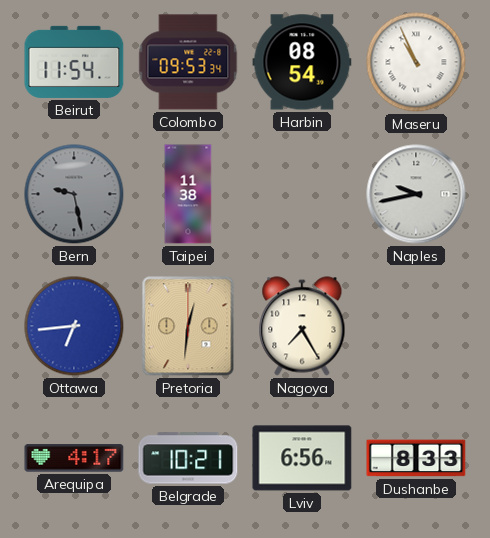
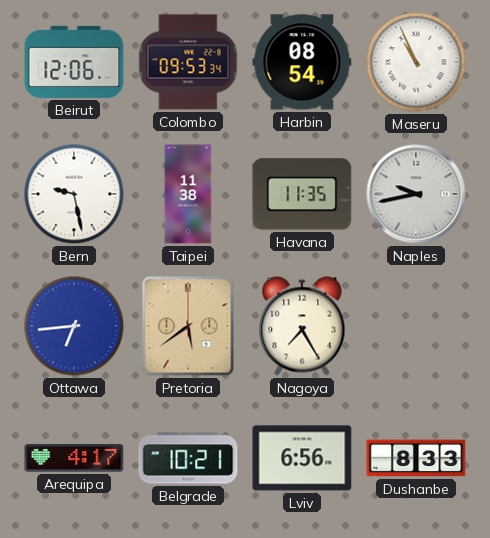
Beirut: 11:54 -> 12:06
Bern dial: grey -> white
Havana: none -> 11:35
Pretoria: 12:31 -> 5:39
